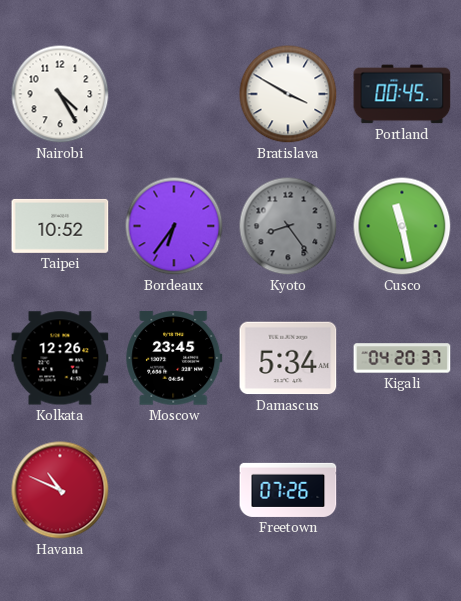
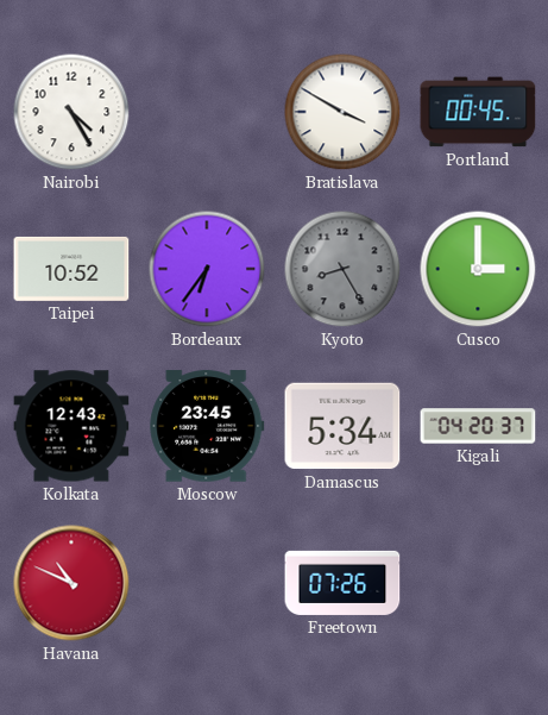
Kyoto: 8:24 -> 8:25
Cusco: 11:28 -> 3:00
Kolkata: 12:26 -> 12:43
